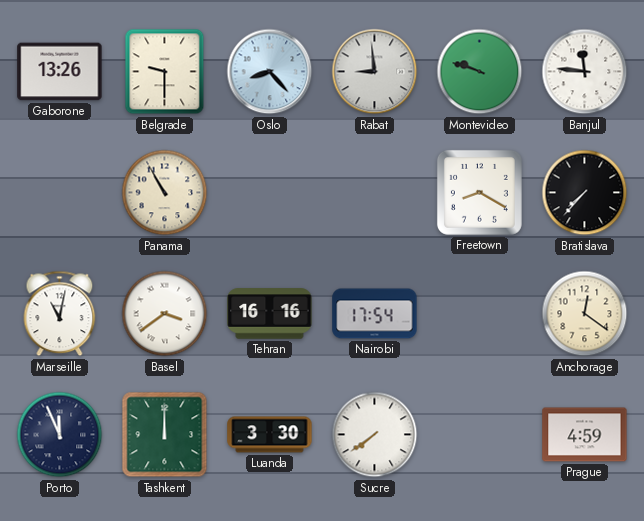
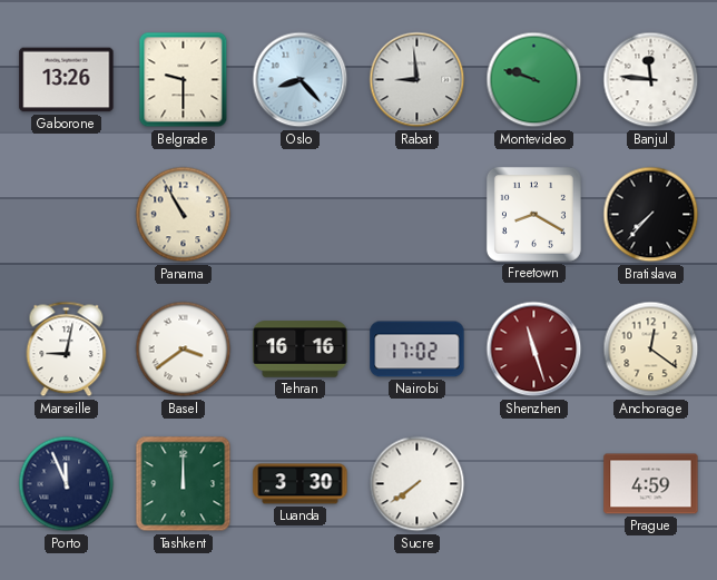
Marseille: 11:02 -> 9:02
Nairobi: 17:54 -> 17:02
Shenzhen: none -> 11:27
